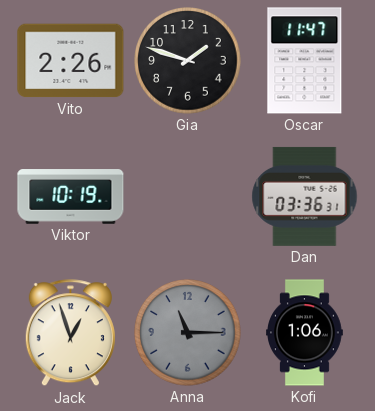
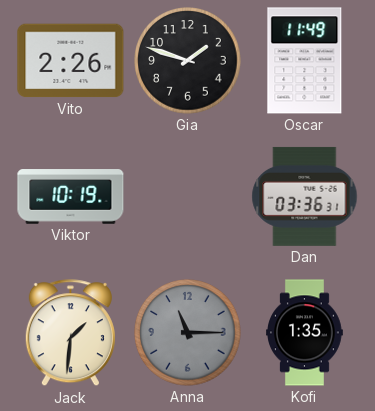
Oscar: 11:47 -> 11:49
Jack: 12:57 -> 1:31
Kofi: 1:06 -> 1:35
